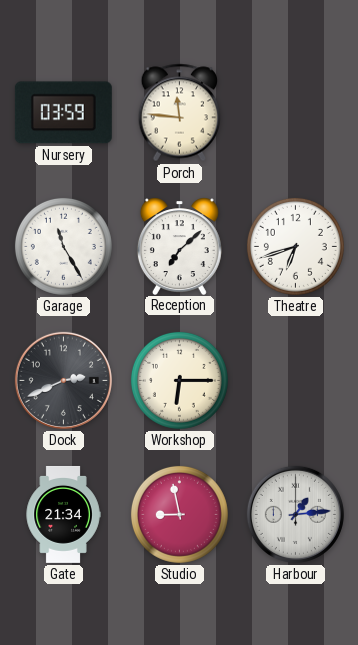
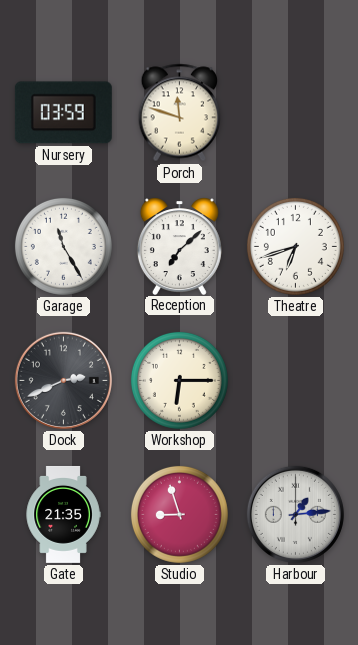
Porch: 11:46 -> 11:48
Gate: 21:34 -> 21:35
Studio: 8:58 -> 8:57
